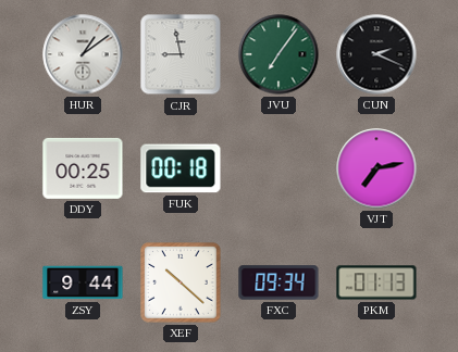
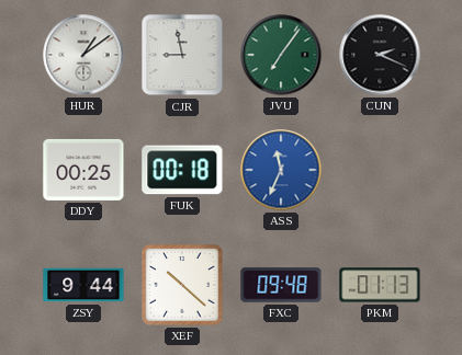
ASS: none -> 11:34
VJT: 7:13 -> none
FXC: 09:34 -> 09:48
